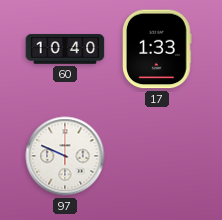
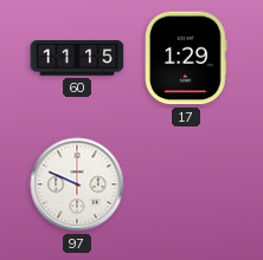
60: 10:40 -> 11:15
17: 1:33 -> 1:29
